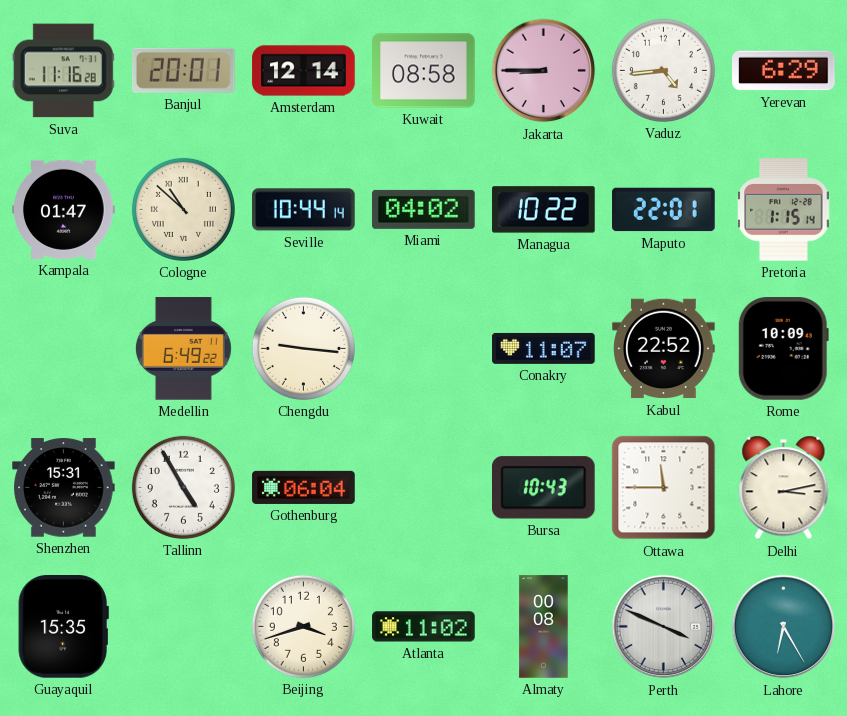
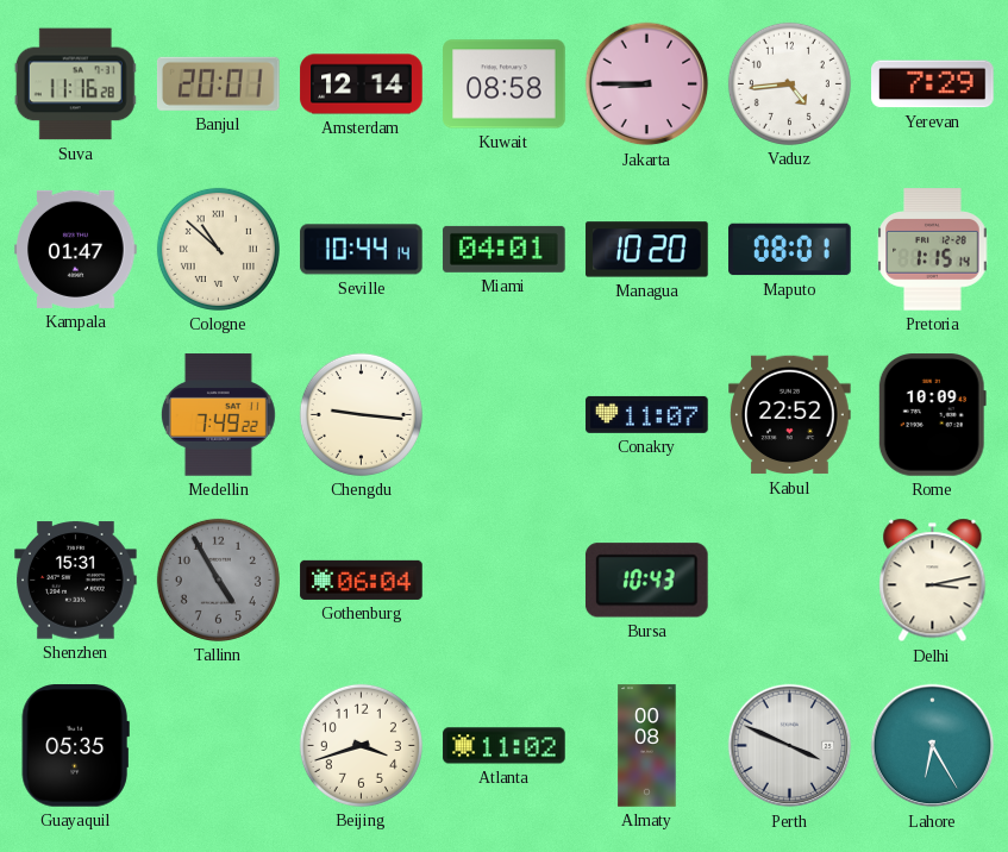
Yerevan: 6:29 -> 7:29
Miami: 04:02 -> 04:01
Managua: 10:22 -> 10:20
Maputo: 22:01 -> 08:01
Medellin: 6:49 -> 7:49
Tallinn dial: white -> grey
Ottawa: 11:45 -> none
Guayaquil: 15:35 -> 05:35
